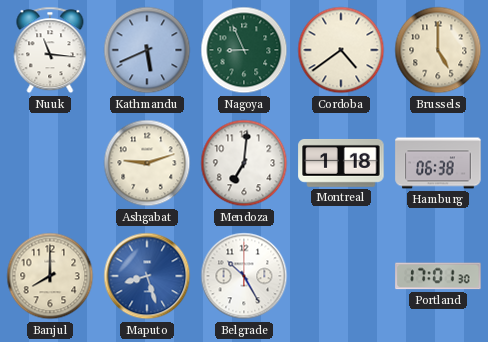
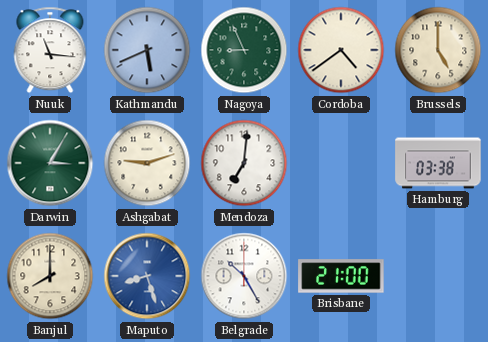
Darwin: none -> 3:05
Montreal: 1:18 -> none
Hamburg: 06:38 -> 03:38
Brisbane: none -> 21:00
Portland: 17:01 -> none
